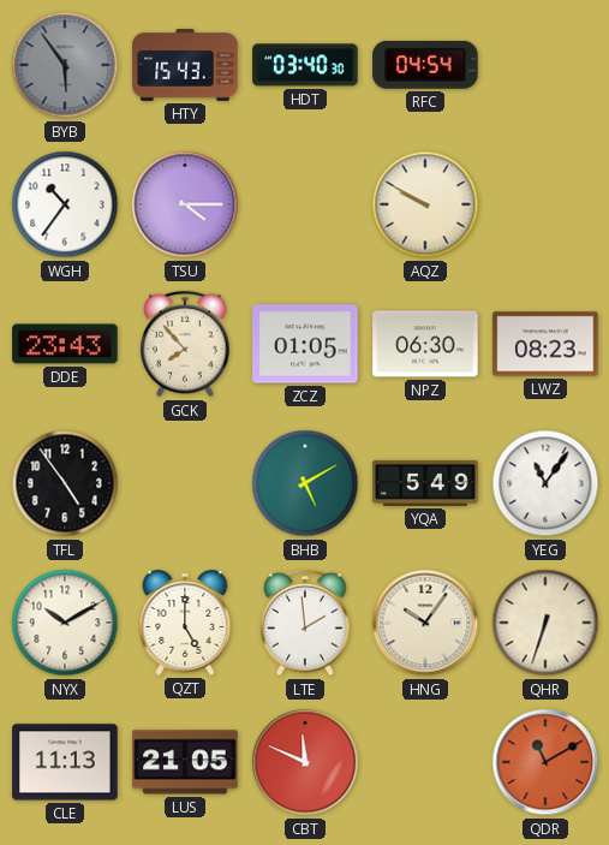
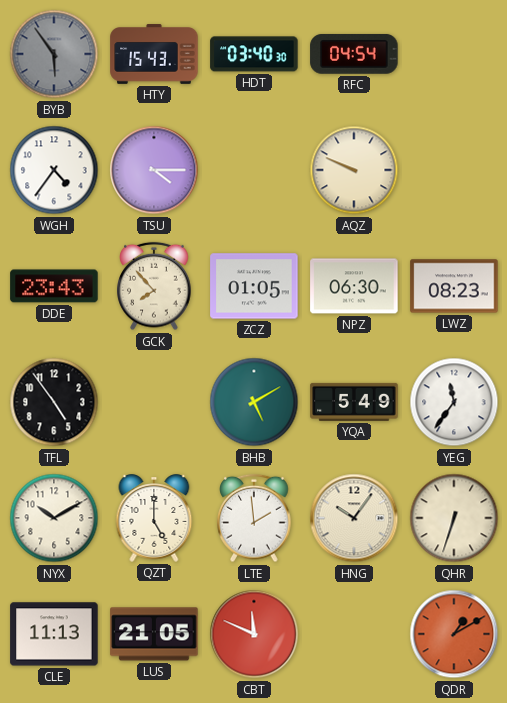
WGH: 10:36 -> 4:36
AQZ: 9:50 -> 9:49
YEG: 11:06 -> 11:36
QDR: 11:10 -> 1:10
